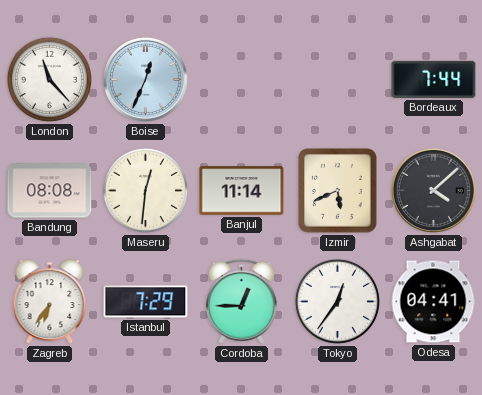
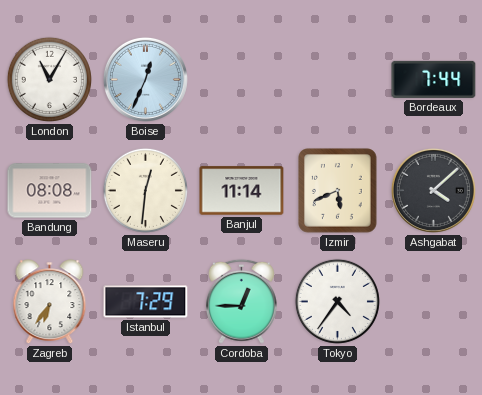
London: 11:23 -> 11:05
Tokyo: 12:36 -> 4:36
Odesa: 04:41 -> none
